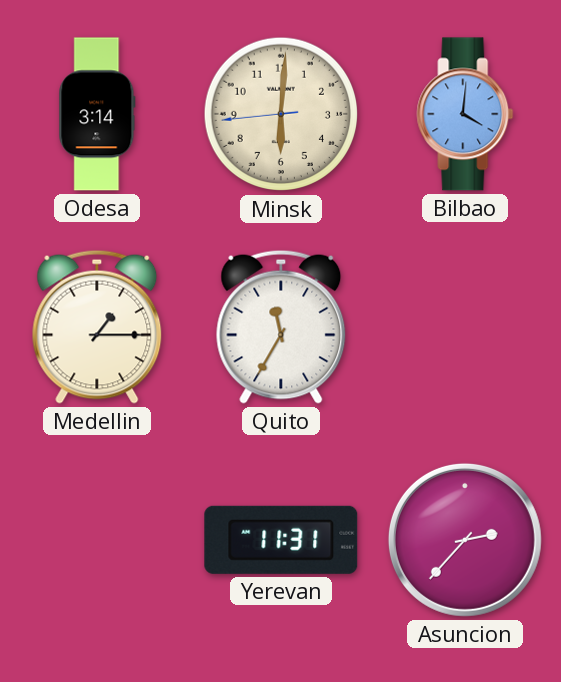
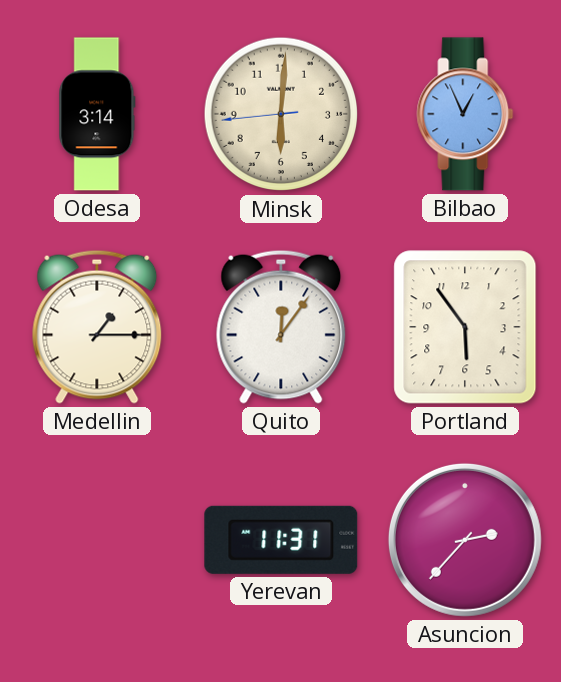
Bilbao: 4:01 -> 12:56
Quito: 11:35 -> 12:06
Portland: none -> 5:54
